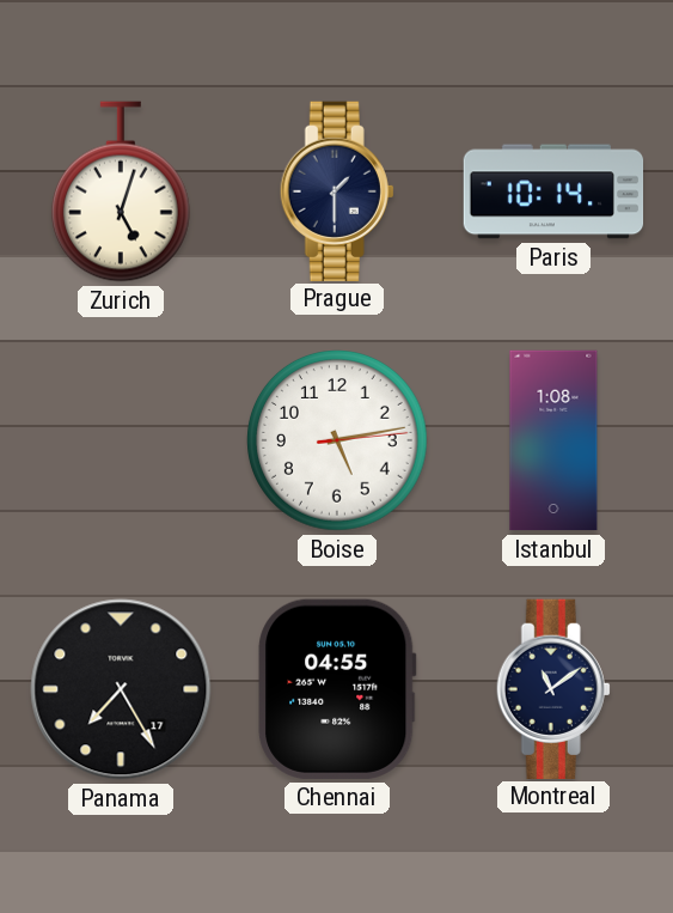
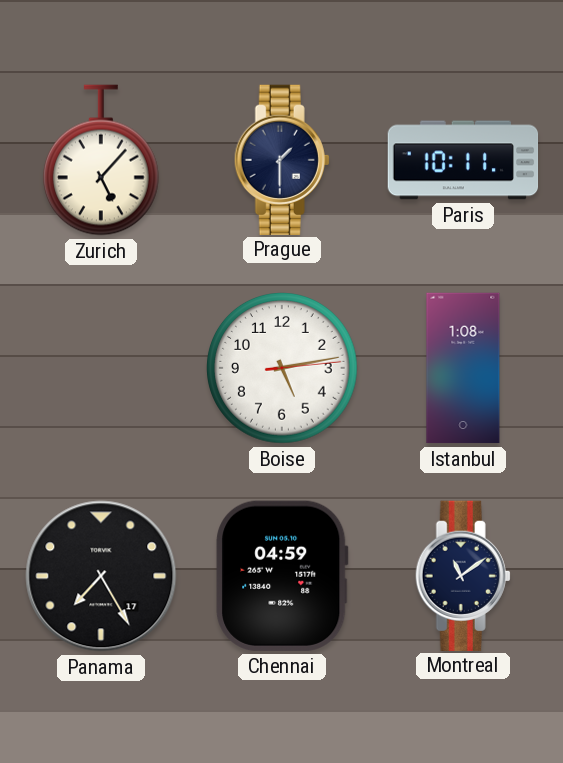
Zurich: 5:03 -> 5:07
Paris: 10:14 -> 10:11
Chennai: 04:55 -> 04:59
